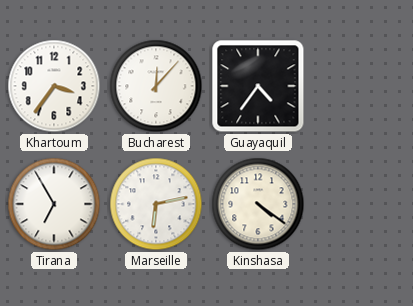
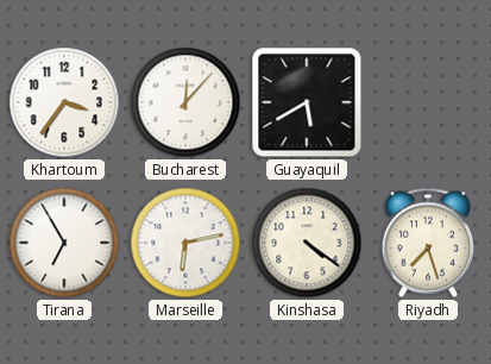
Guayaquil: 4:36 -> 5:40
Riyadh: none -> 7:27
